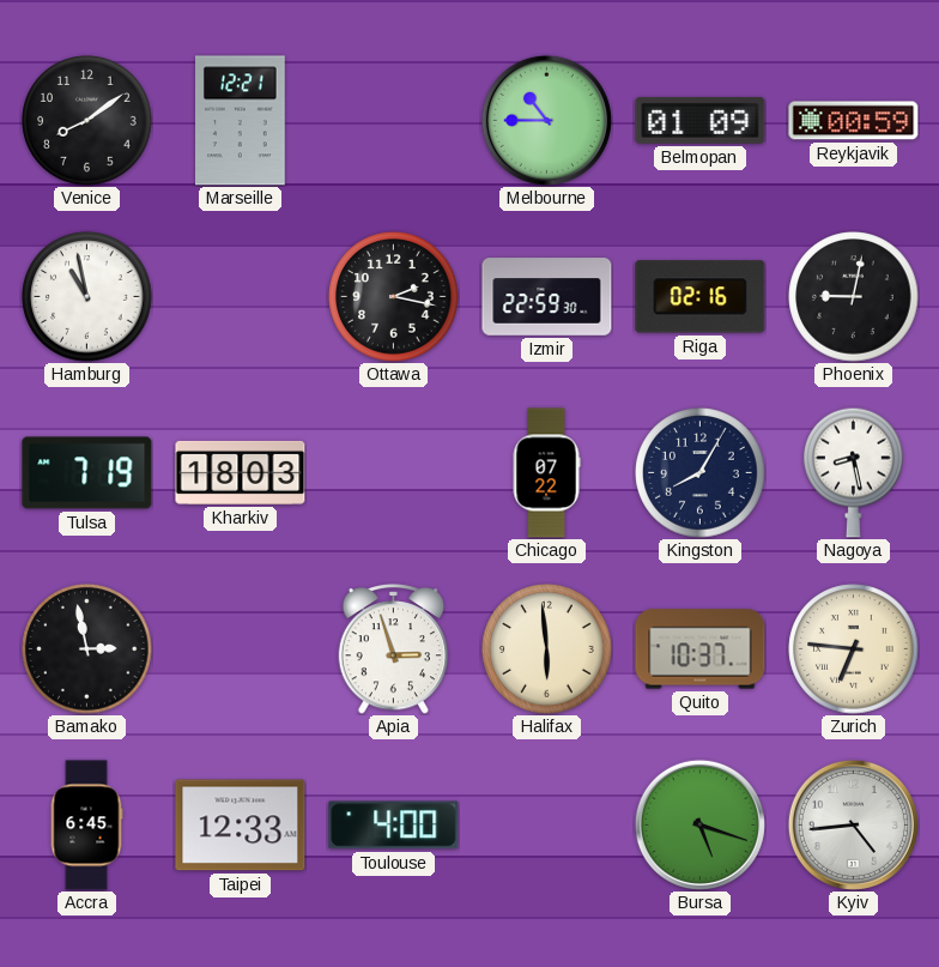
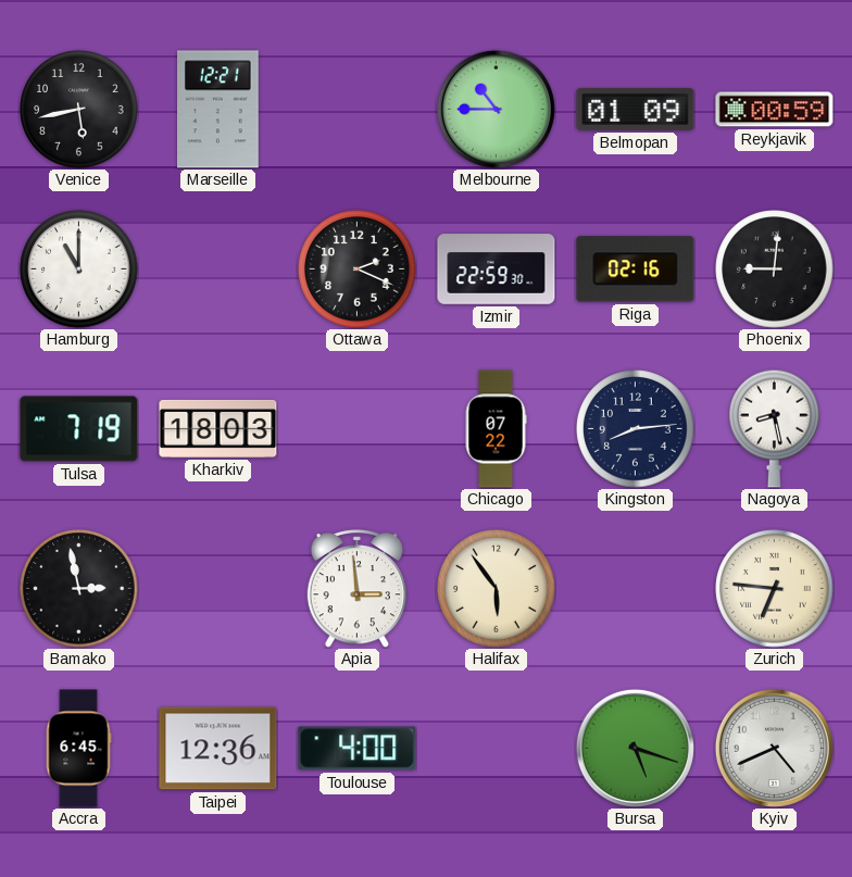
Venice: 8:09 -> 5:43
Hamburg: 10:58 -> 11:00
Ottawa: 2:17 -> 2:19
Phoenix: 9:02 -> 9:01
Kingston: 8:05 -> 8:14
Apia: 2:57 -> 2:59
Halifax: 5:59 -> 5:54
Quito: 10:37 -> none
Taipei: 12:33 -> 12:36
Kyiv: 4:44 -> 4:41
